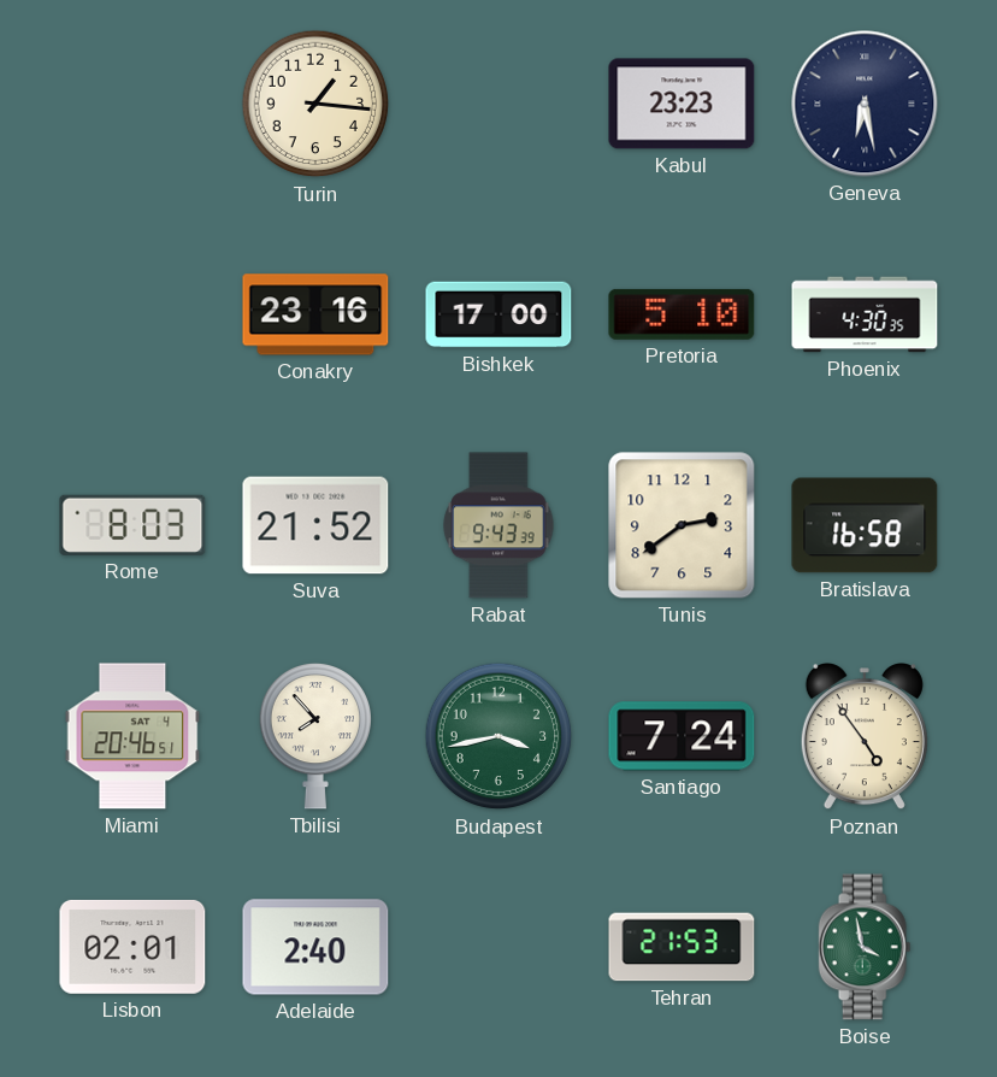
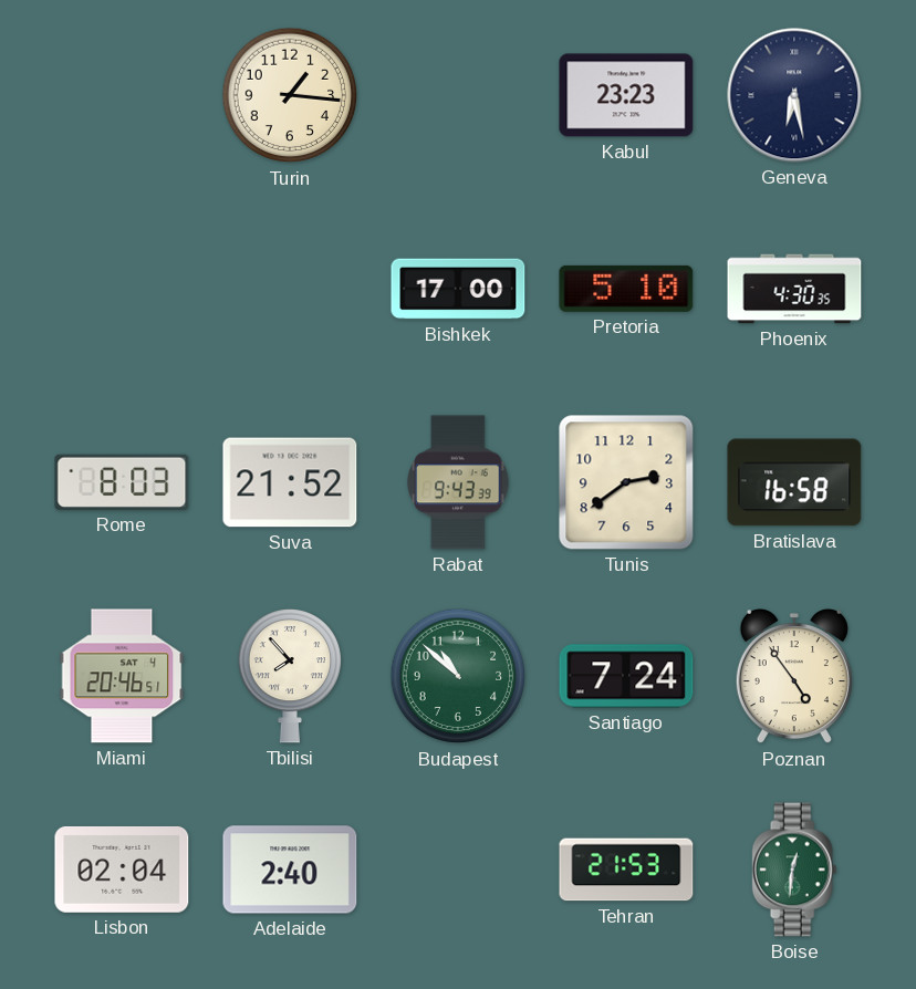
Conakry: 23:16 -> none
Budapest: 3:43 -> 10:52
Lisbon: 02:01 -> 02:04
Boise: 3:58 -> 12:31
